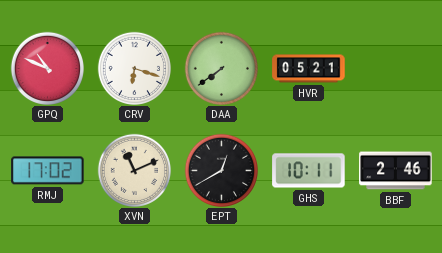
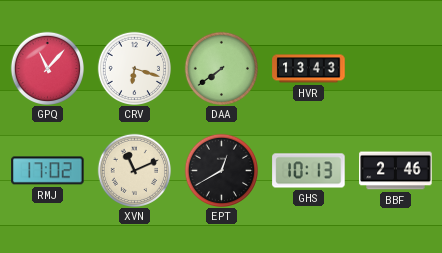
GPQ: 10:49 -> 11:07
HVR: 05:21 -> 13:43
GHS: 10:11 -> 10:13
